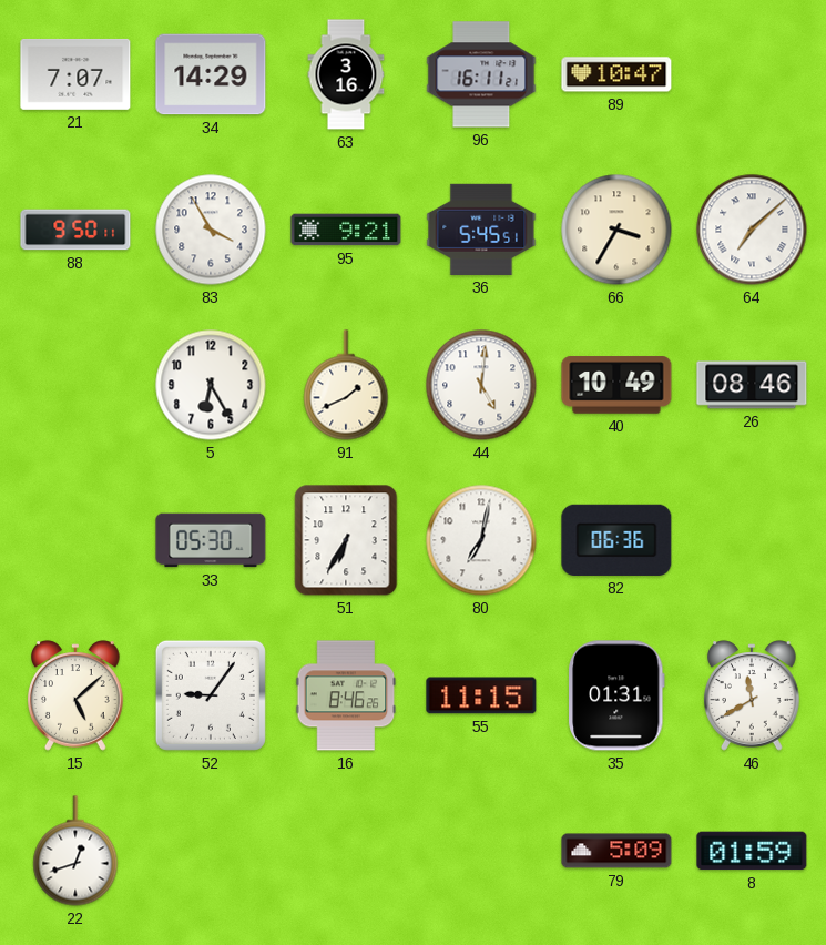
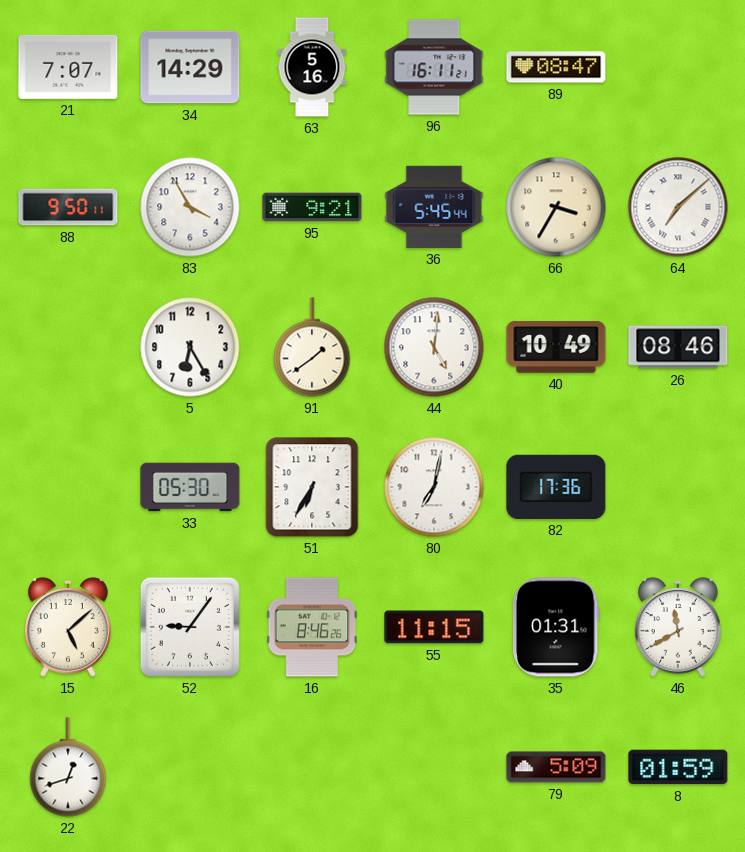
63: 3:16 -> 5:16
89: 10:47 -> 08:47
36: 5:45:51 -> 5:45:44
91: 1:41 -> 1:39
82: 06:36 -> 17:36
